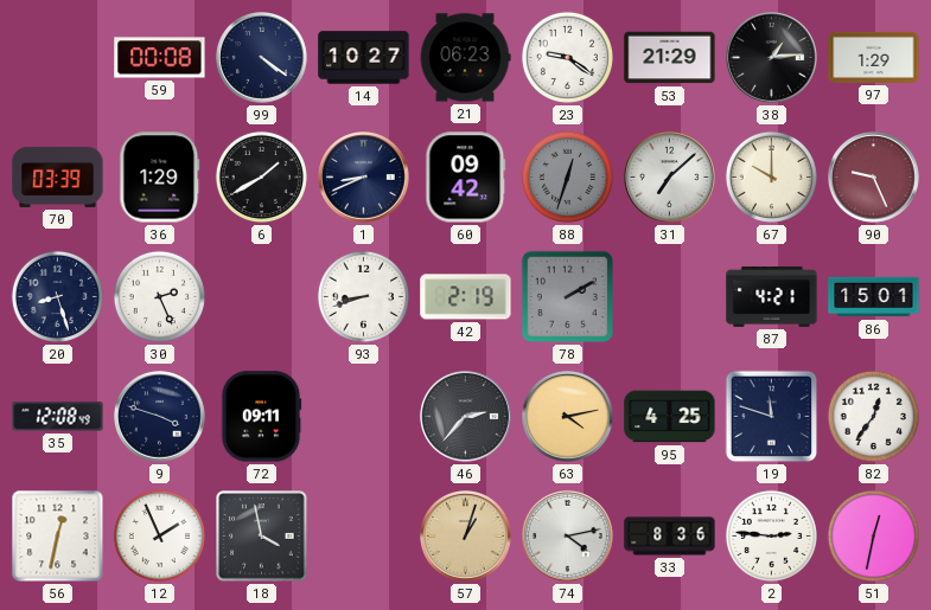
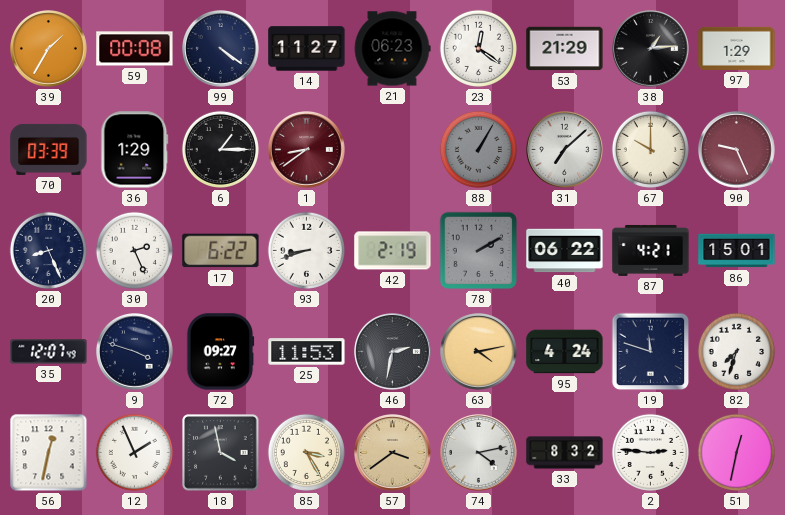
39: none -> 1:35
14: 10:27 -> 11:27
23: 9:21 -> 12:21
6: 1:40 -> 1:15
1: 8:41 -> 8:39
1 dial: navy -> burgundy
60: 09:42 -> none
88: 12:33 -> 1:05
20: 8:27 -> 8:26
17: none -> 6:22
40: none -> 06:22
35: 12:08 -> 12:07
72: 09:11 -> 09:27
25: none -> 11:53
46: 2:37 -> 2:32
95: 4:25 -> 4:24
82: 12:36 -> 7:33
85: none -> 3:25
57: 1:03 -> 3:39
33: 8:36 -> 8:32
